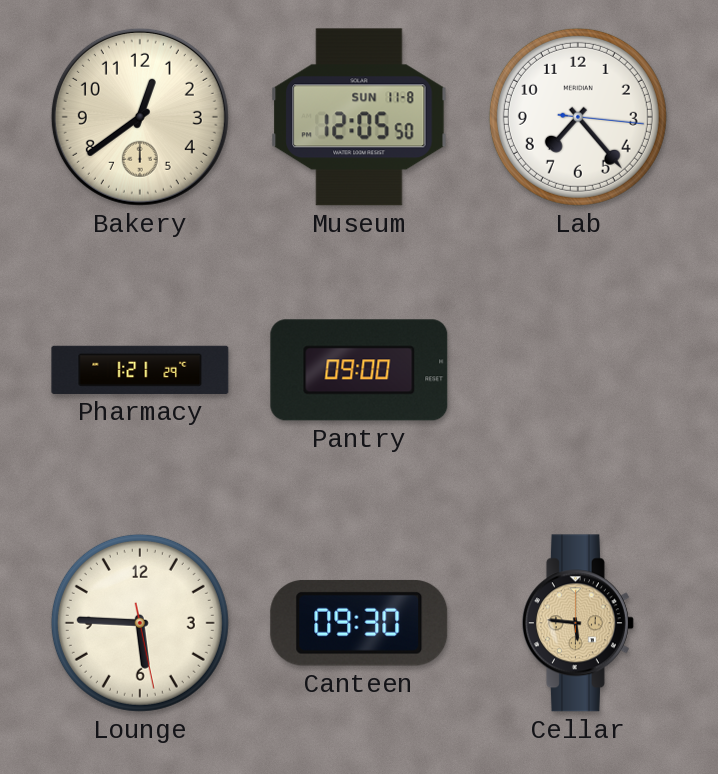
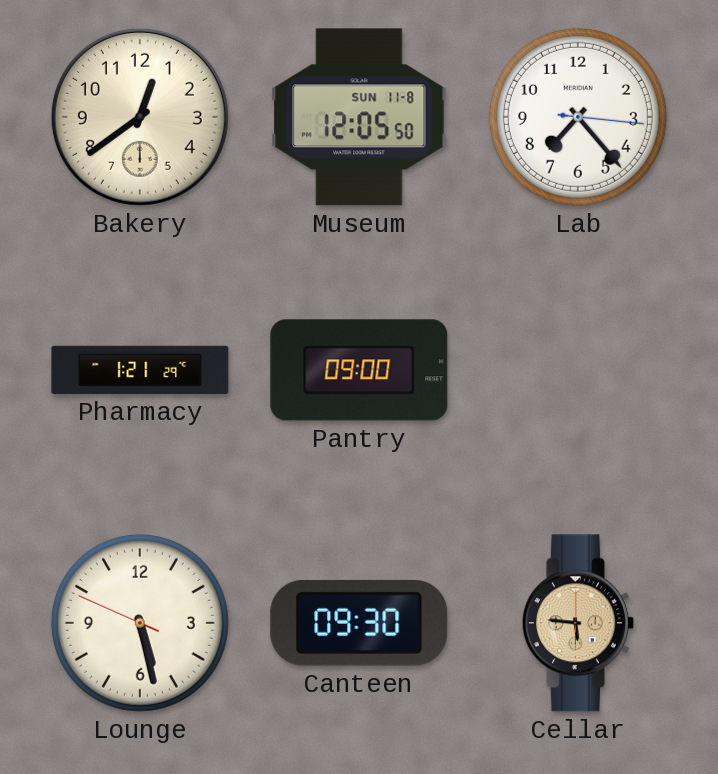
Lounge: 5:45 -> 5:27
